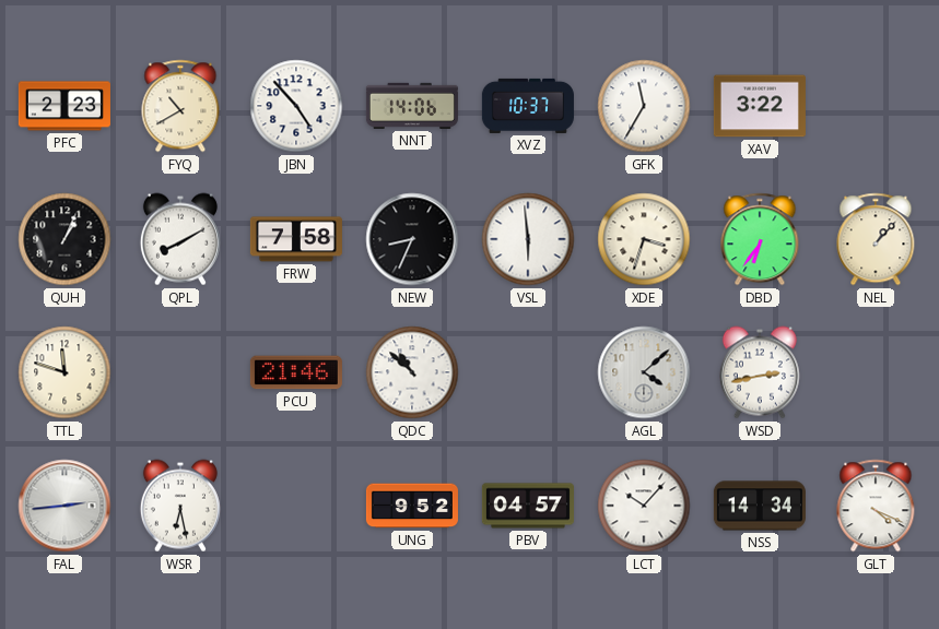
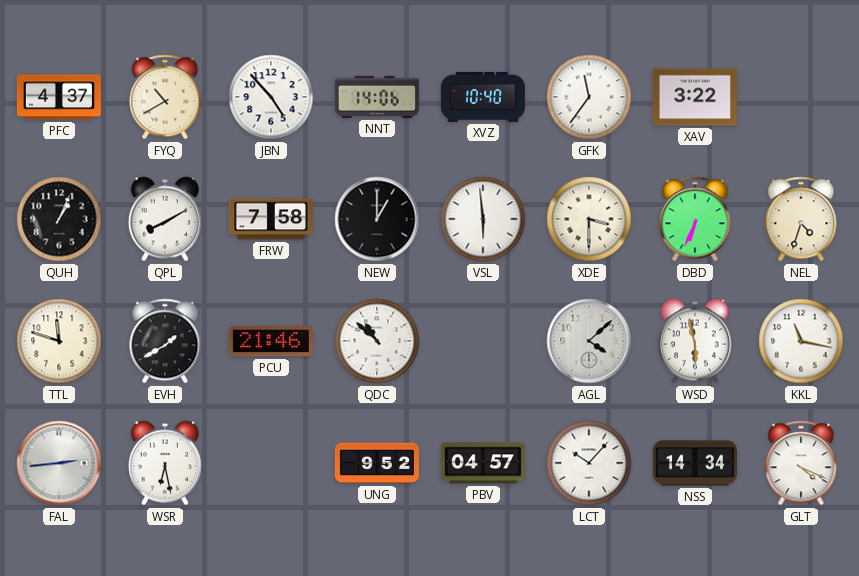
PFC: 2:23 -> 4:37
XVZ: 10:37 -> 10:40
GFK: 11:35 -> 11:36
NEW: 8:34 -> 1:00
XDE: 3:33 -> 3:30
DBD: 6:36 -> 6:34
NEL: 1:07 -> 4:33
EVH: none -> 1:40
WSD: 2:43 -> 5:58
KKL: none -> 11:17
